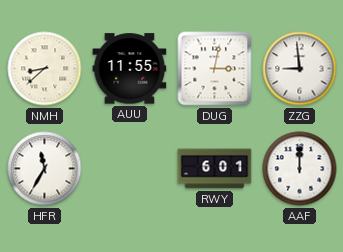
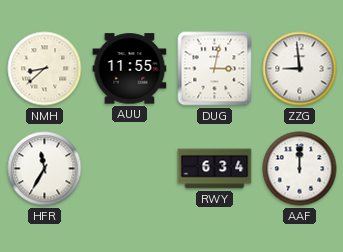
RWY: 6:01 -> 6:34
